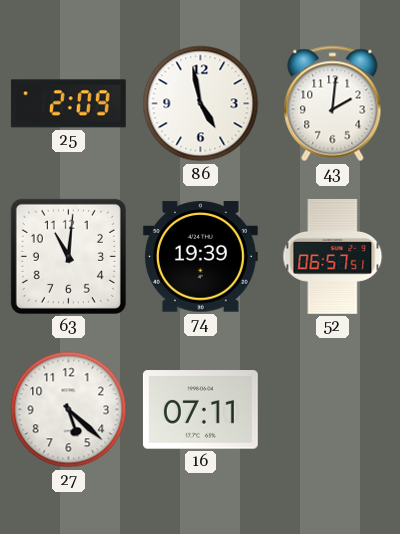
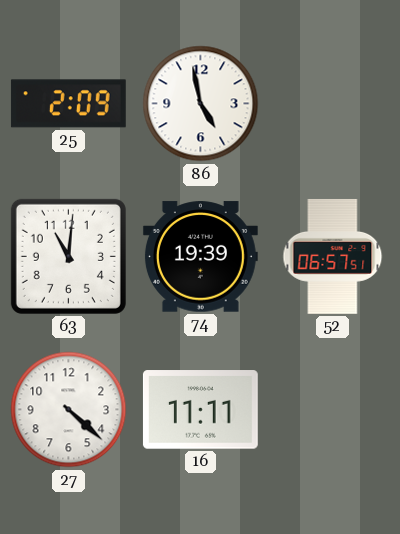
43: 2:01 -> none
27: 5:22 -> 4:22
16: 07:11 -> 11:11
